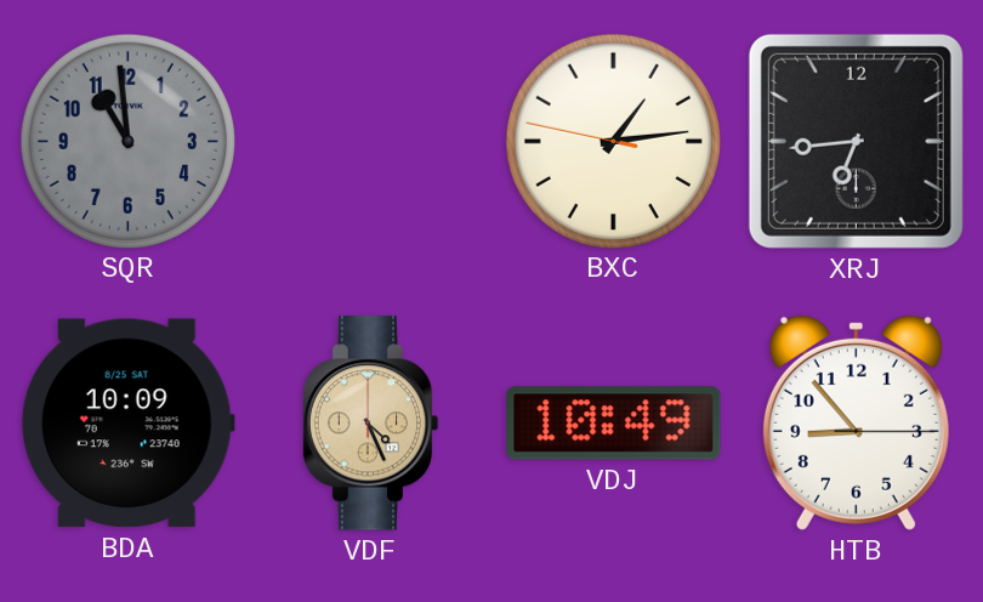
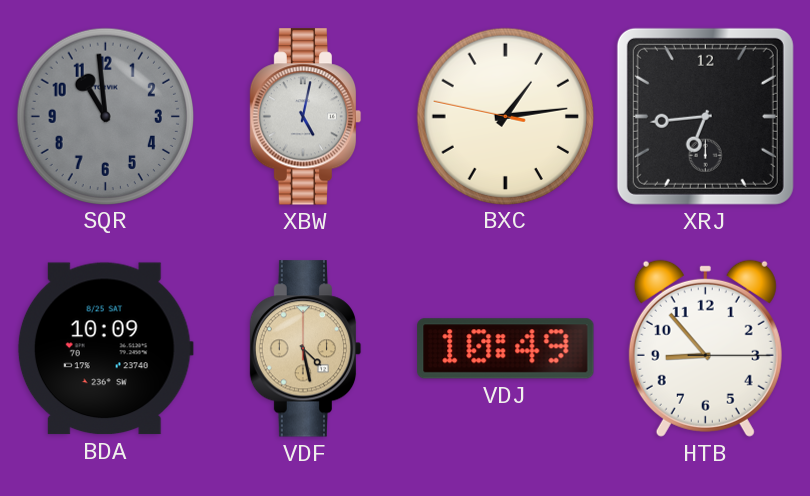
XBW: none -> 5:02
VDF: 4:26 -> 4:28
